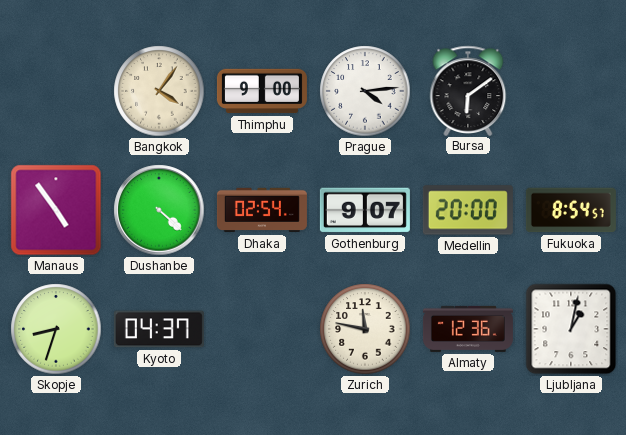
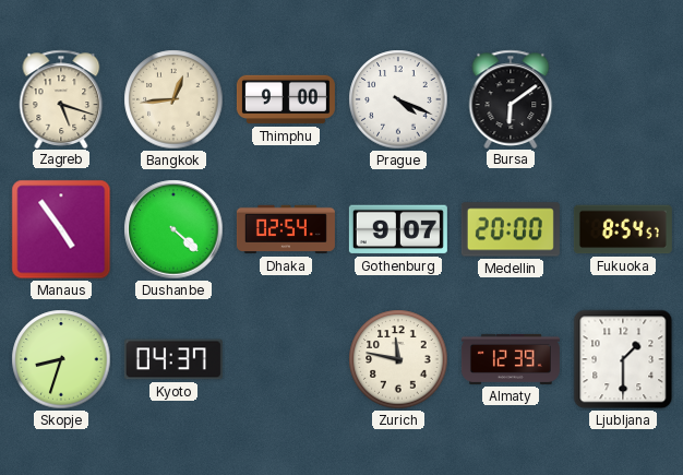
Zagreb: none -> 5:18
Bangkok: 4:06 -> 12:44
Prague: 4:14 -> 4:19
Almaty: 12:36 -> 12:39
Ljubljana: 1:02 -> 1:30
